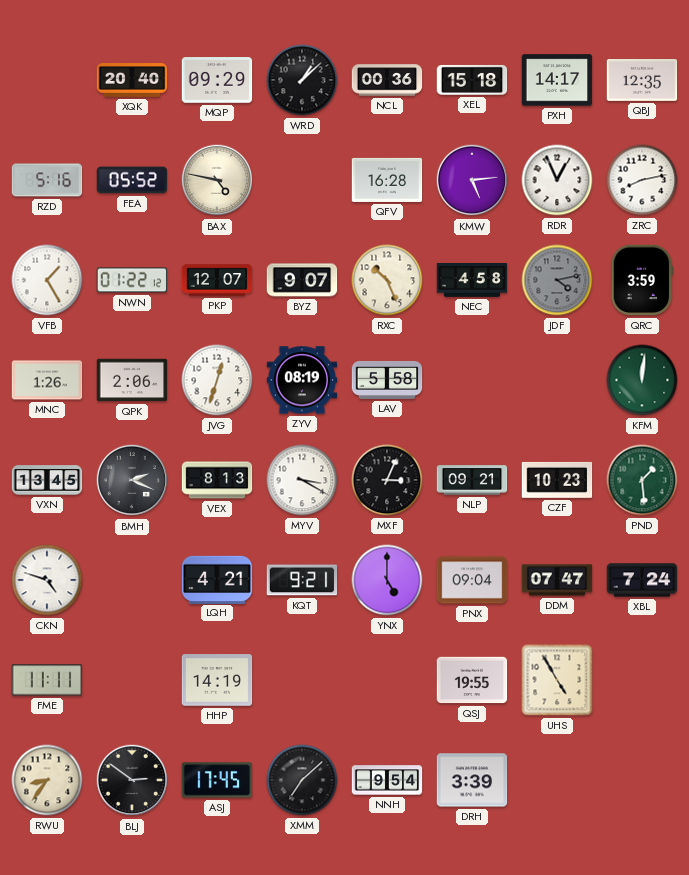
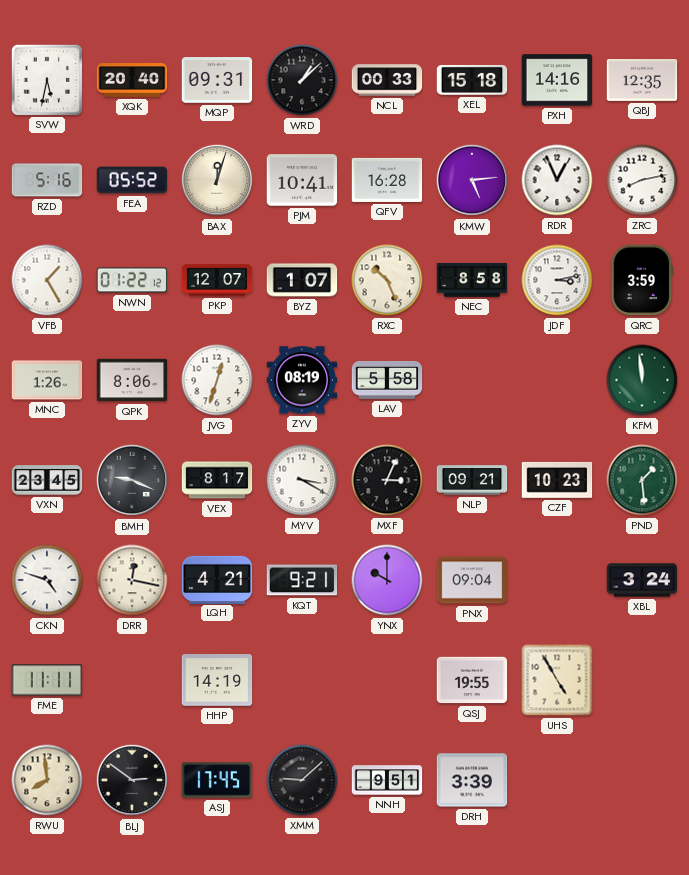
SVW: none -> 5:32
MQP: 09:29 -> 09:31
NCL: 00:36 -> 00:33
PXH: 14:17 -> 14:16
BAX: 4:47 -> 12:03
PJM: none -> 10:41
BYZ: 9:07 -> 1:07
NEC: 4:58 -> 8:58
JDF: 4:13 -> 3:13
JDF dial: grey -> white
QPK: 2:06 -> 8:06
KFM: 12:01 -> 11:59
VXN: 13:45 -> 23:45
BMH: 2:19 -> 9:19
VEX: 8:13 -> 8:17
DRR: none -> 12:17
YNX: 5:00 -> 10:00
DDM: 07:47 -> none
XBL: 7:24 -> 3:24
RWU: 8:36 -> 7:59
XMM: 7:08 -> 9:08
NNH: 9:54 -> 9:51
